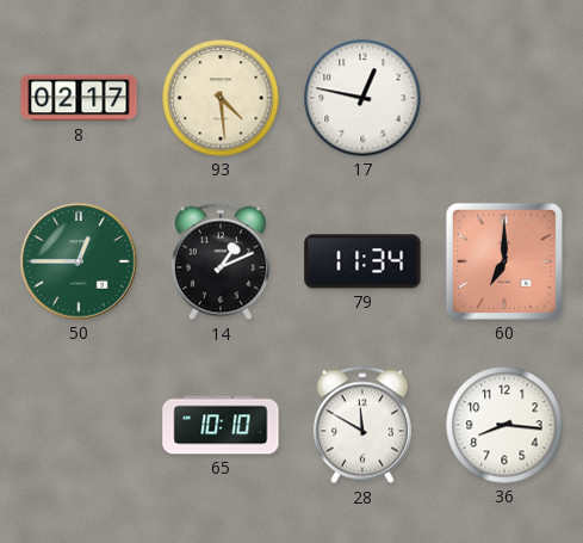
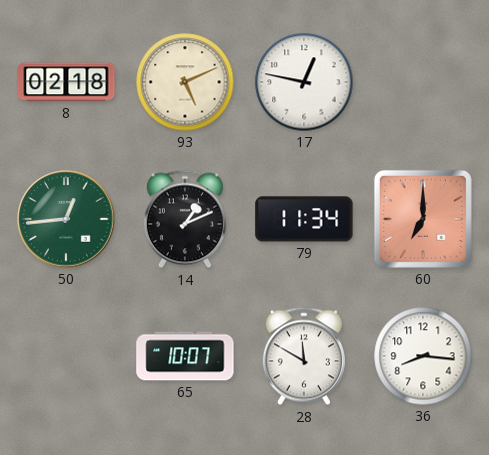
8: 02:17 -> 02:18
93: 4:29 -> 5:11
50: 12:45 -> 12:44
65: 10:10 -> 10:07
